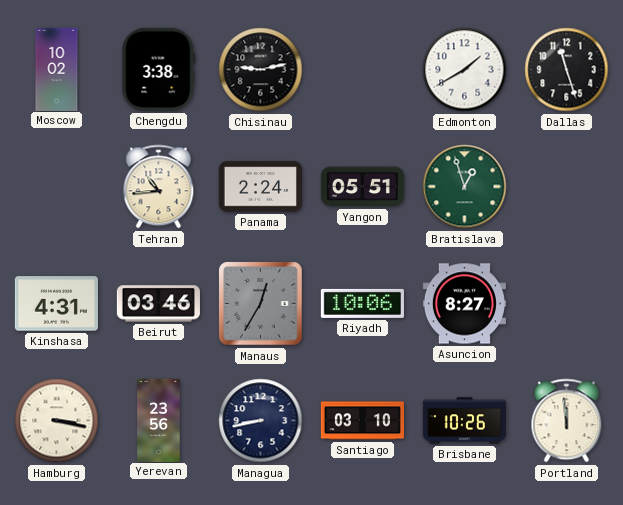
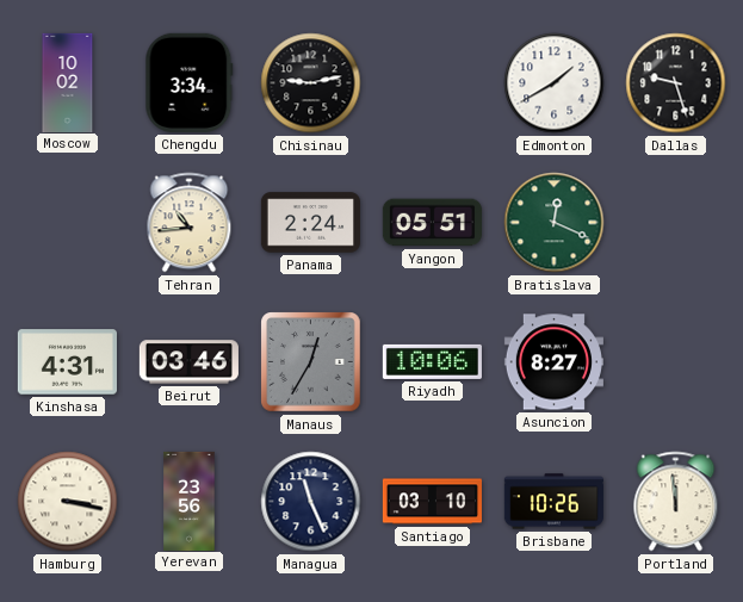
Chengdu: 3:38 -> 3:34
Dallas: 11:27 -> 9:27
Bratislava: 12:57 -> 12:19
Managua: 8:43 -> 11:26
